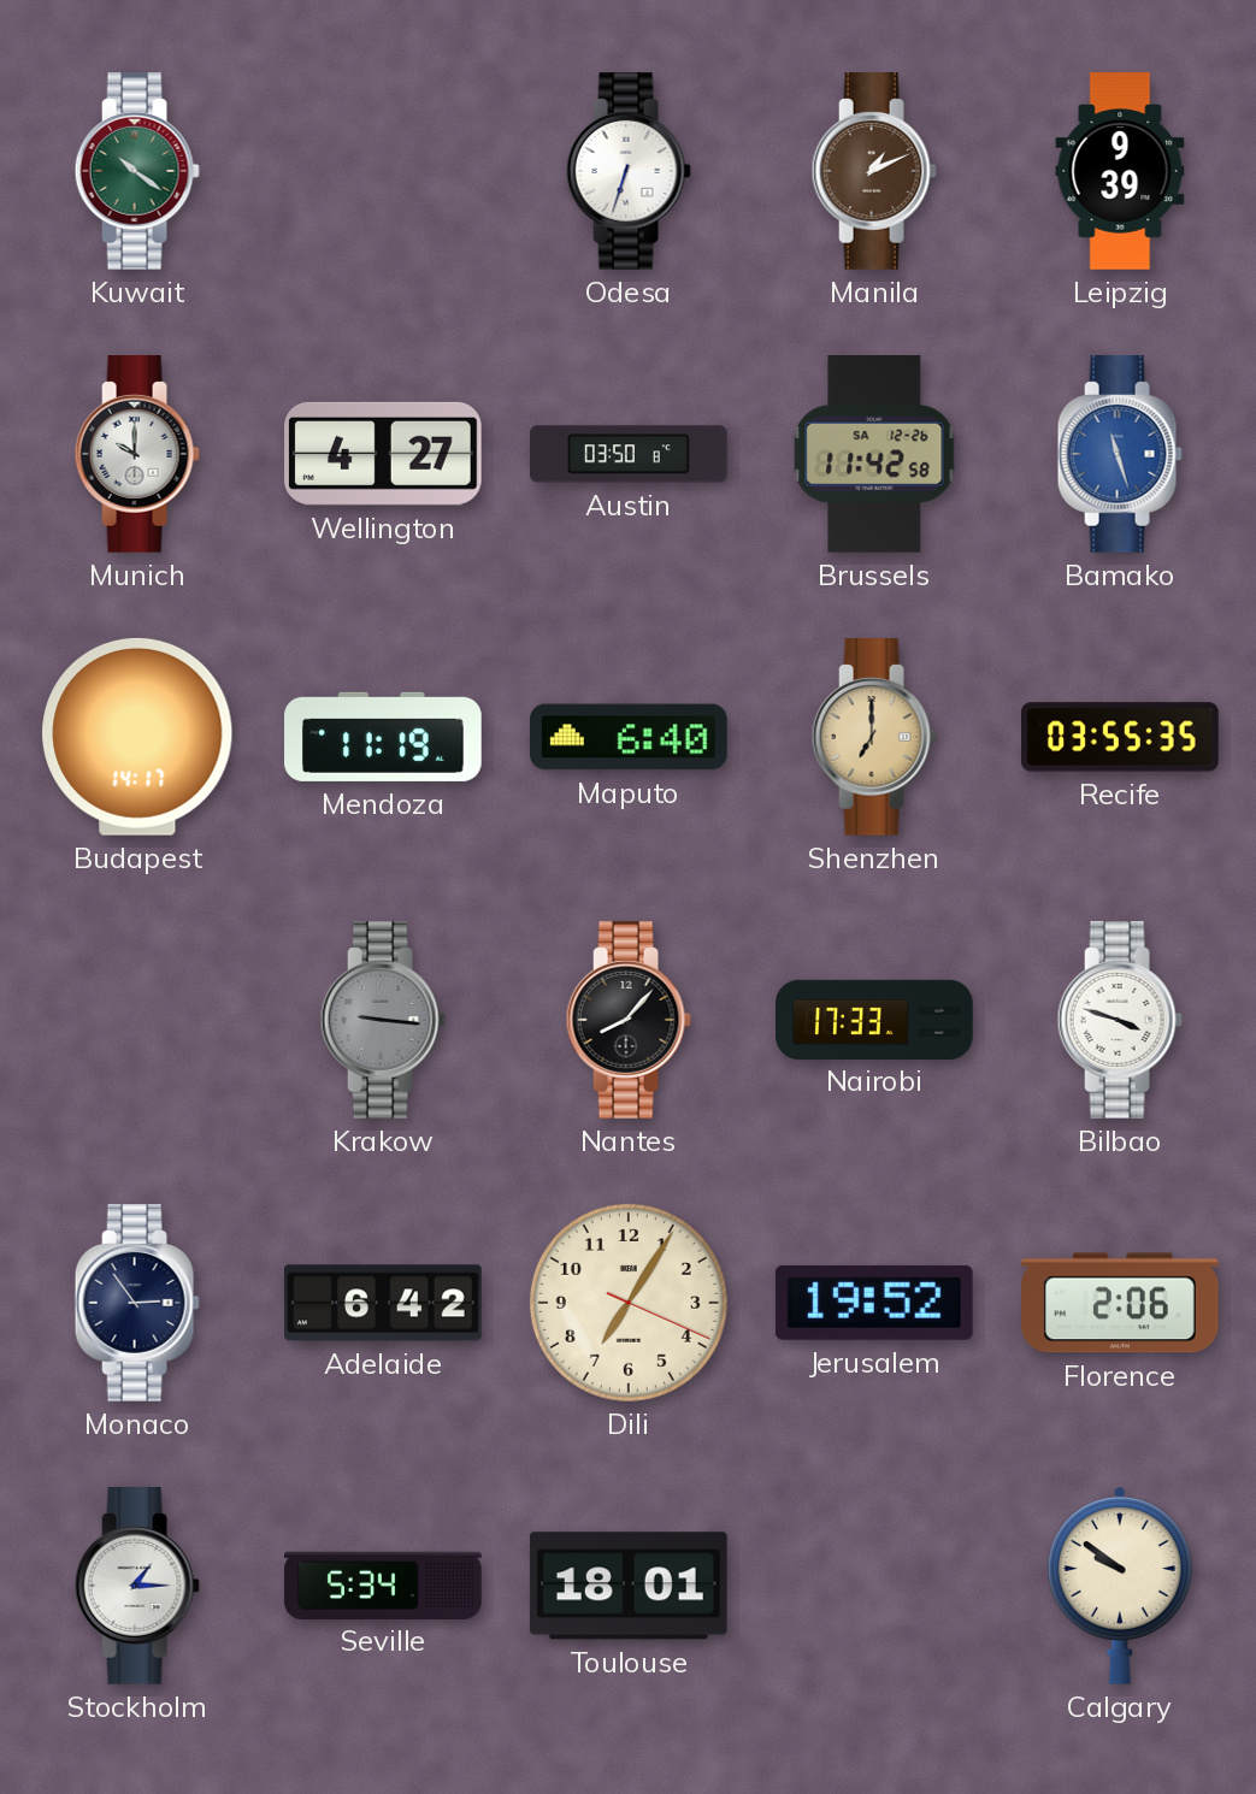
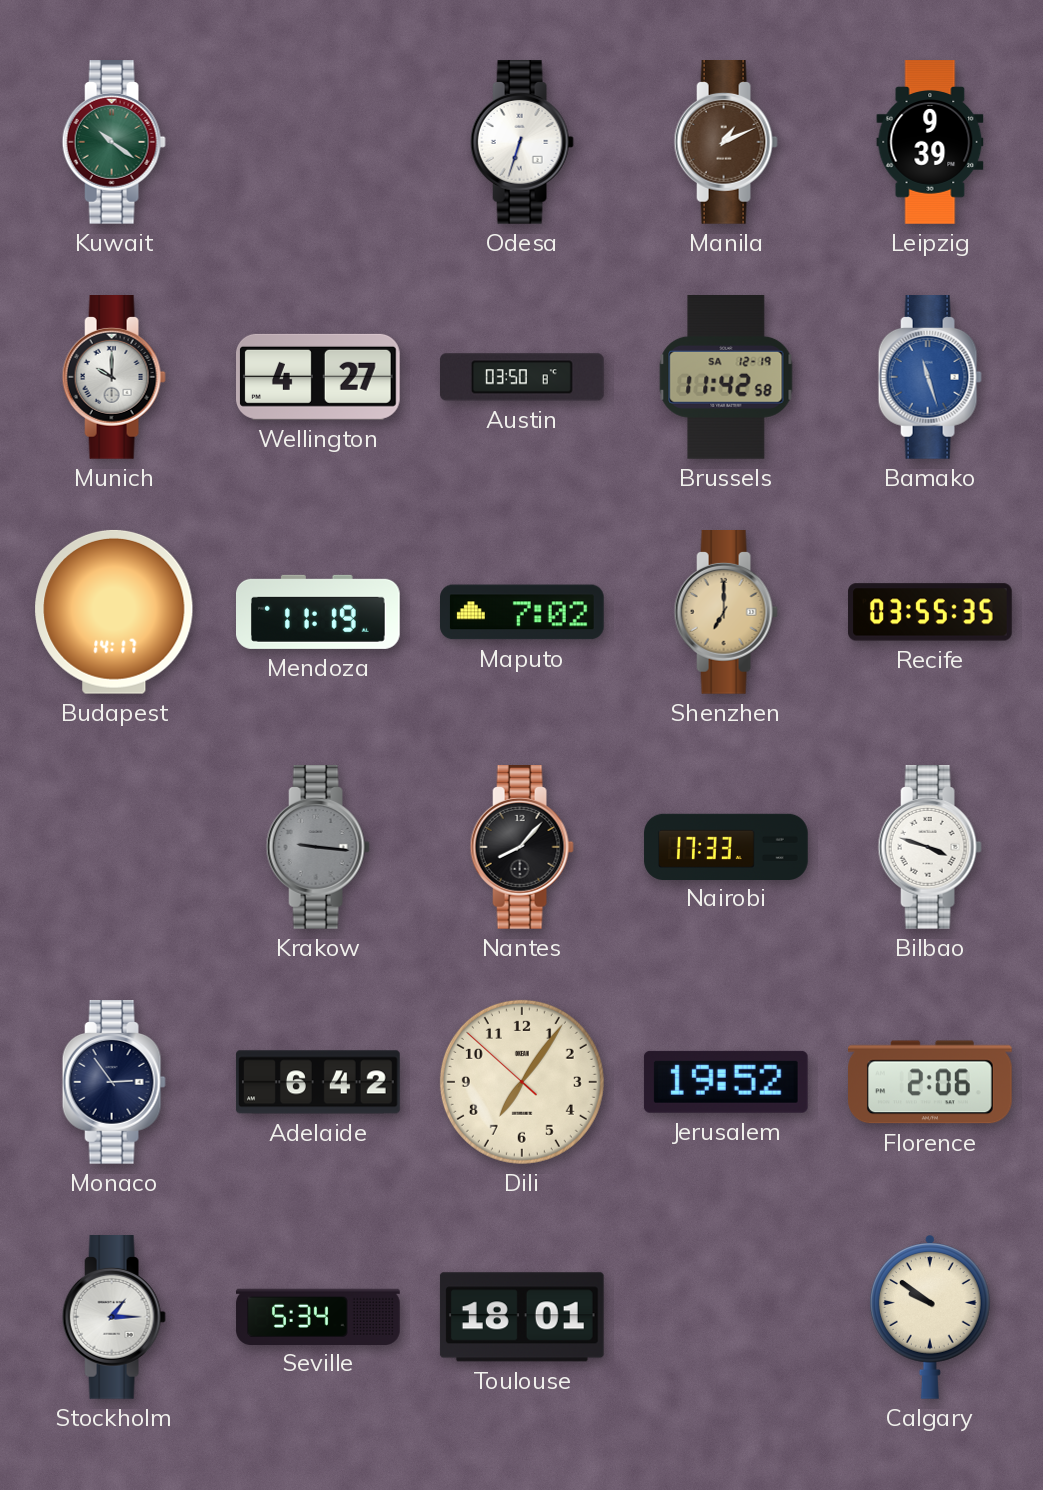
Brussels date: SA 12-26 -> SA 12-19
Maputo: 6:40 -> 7:02
Dili: 7:05:19 -> 7:05:52
